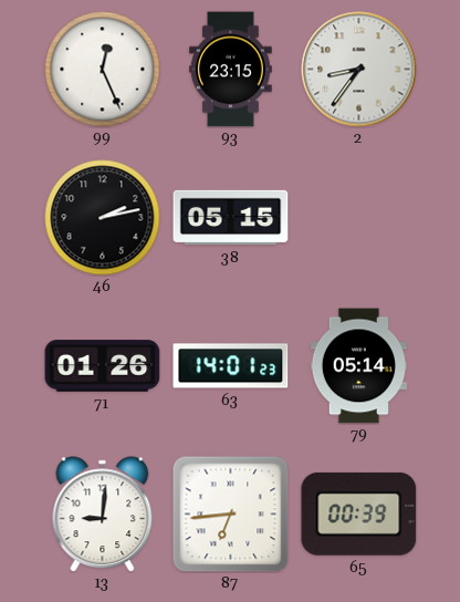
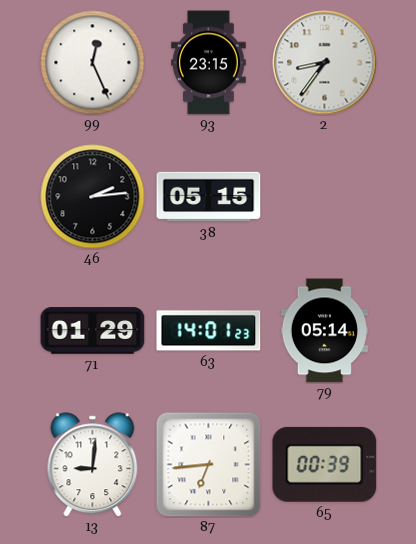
46: 2:13 -> 2:14
71: 01:26 -> 01:29
